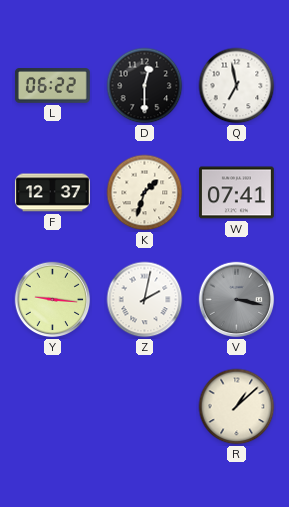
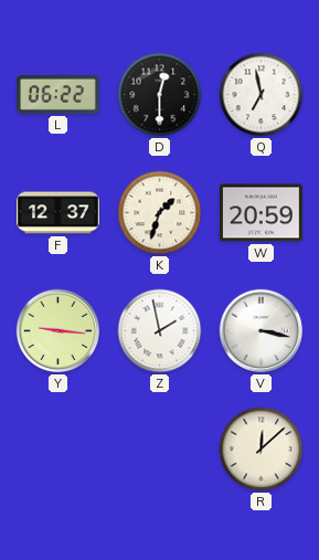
W: 07:41 -> 20:59
Z: 2:02 -> 1:58
V dial: grey -> white
R: 1:08 -> 12:08
